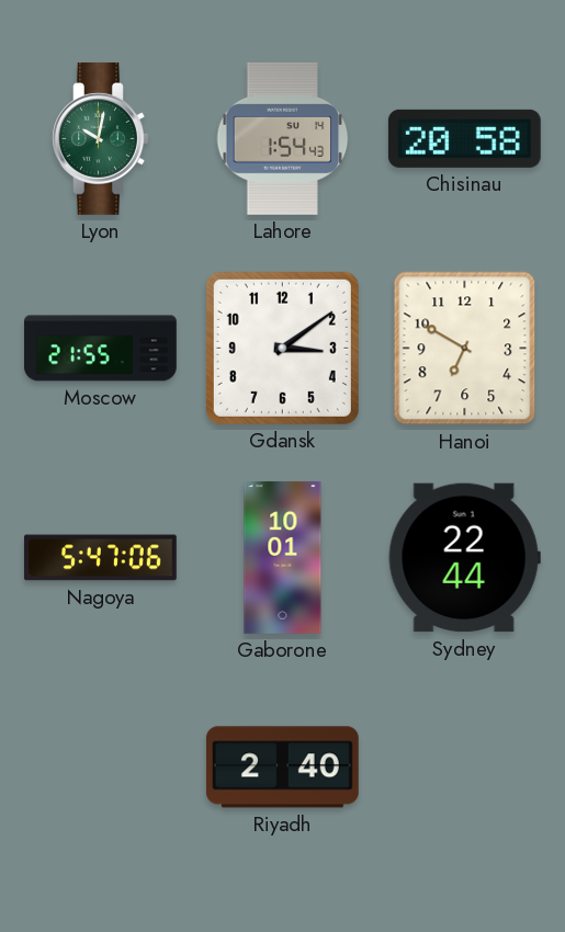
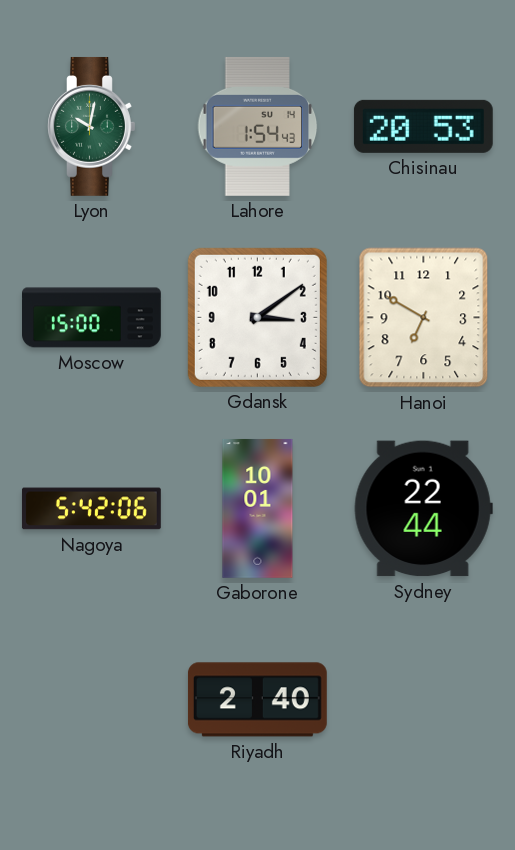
Chisinau: 20:58 -> 20:53
Moscow: 21:55 -> 15:00
Nagoya: 5:47 -> 5:42
